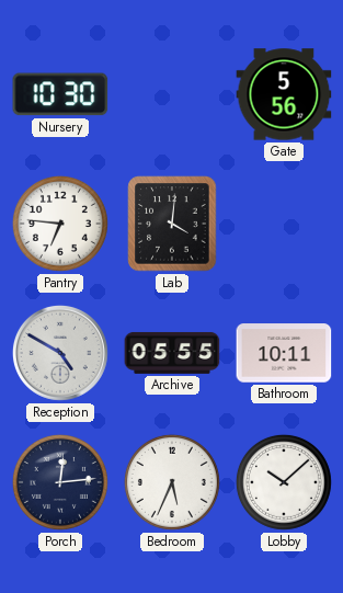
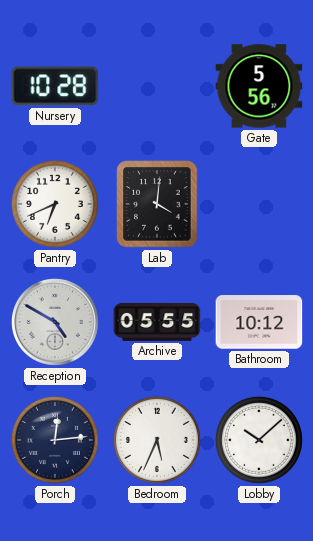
Nursery: 10:30 -> 10:28
Pantry: 6:46 -> 6:41
Bathroom: 10:11 -> 10:12
